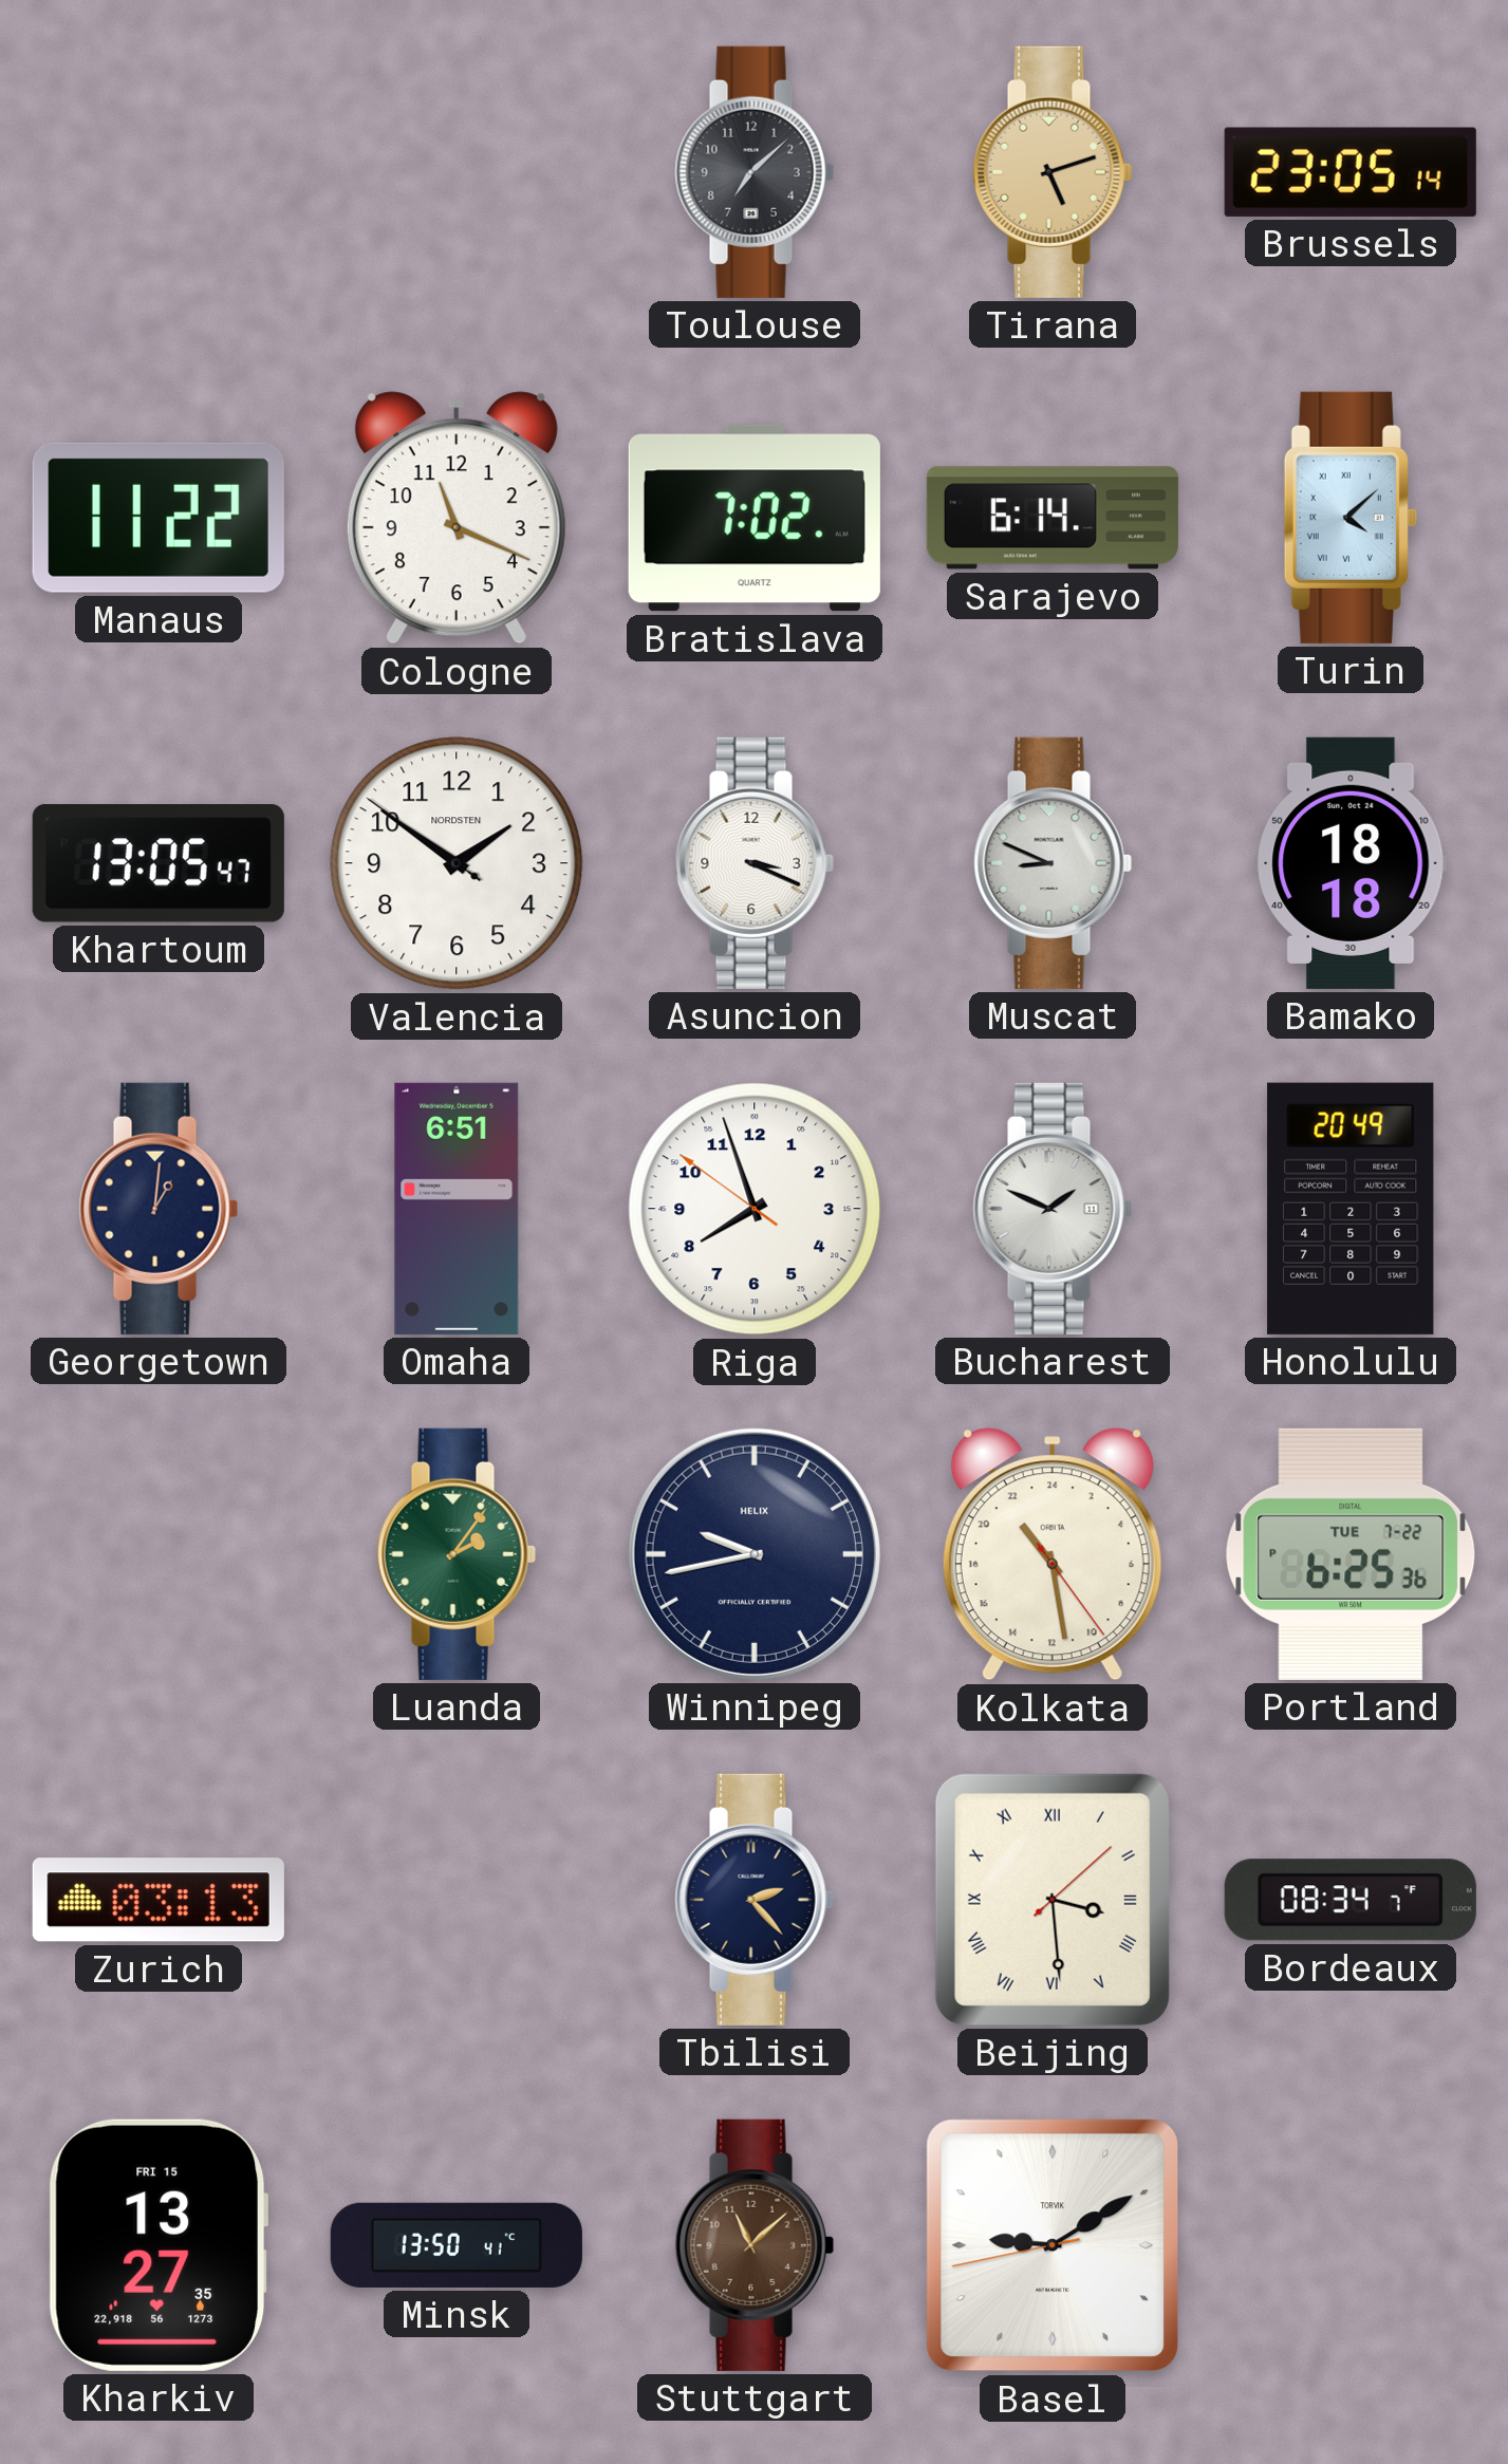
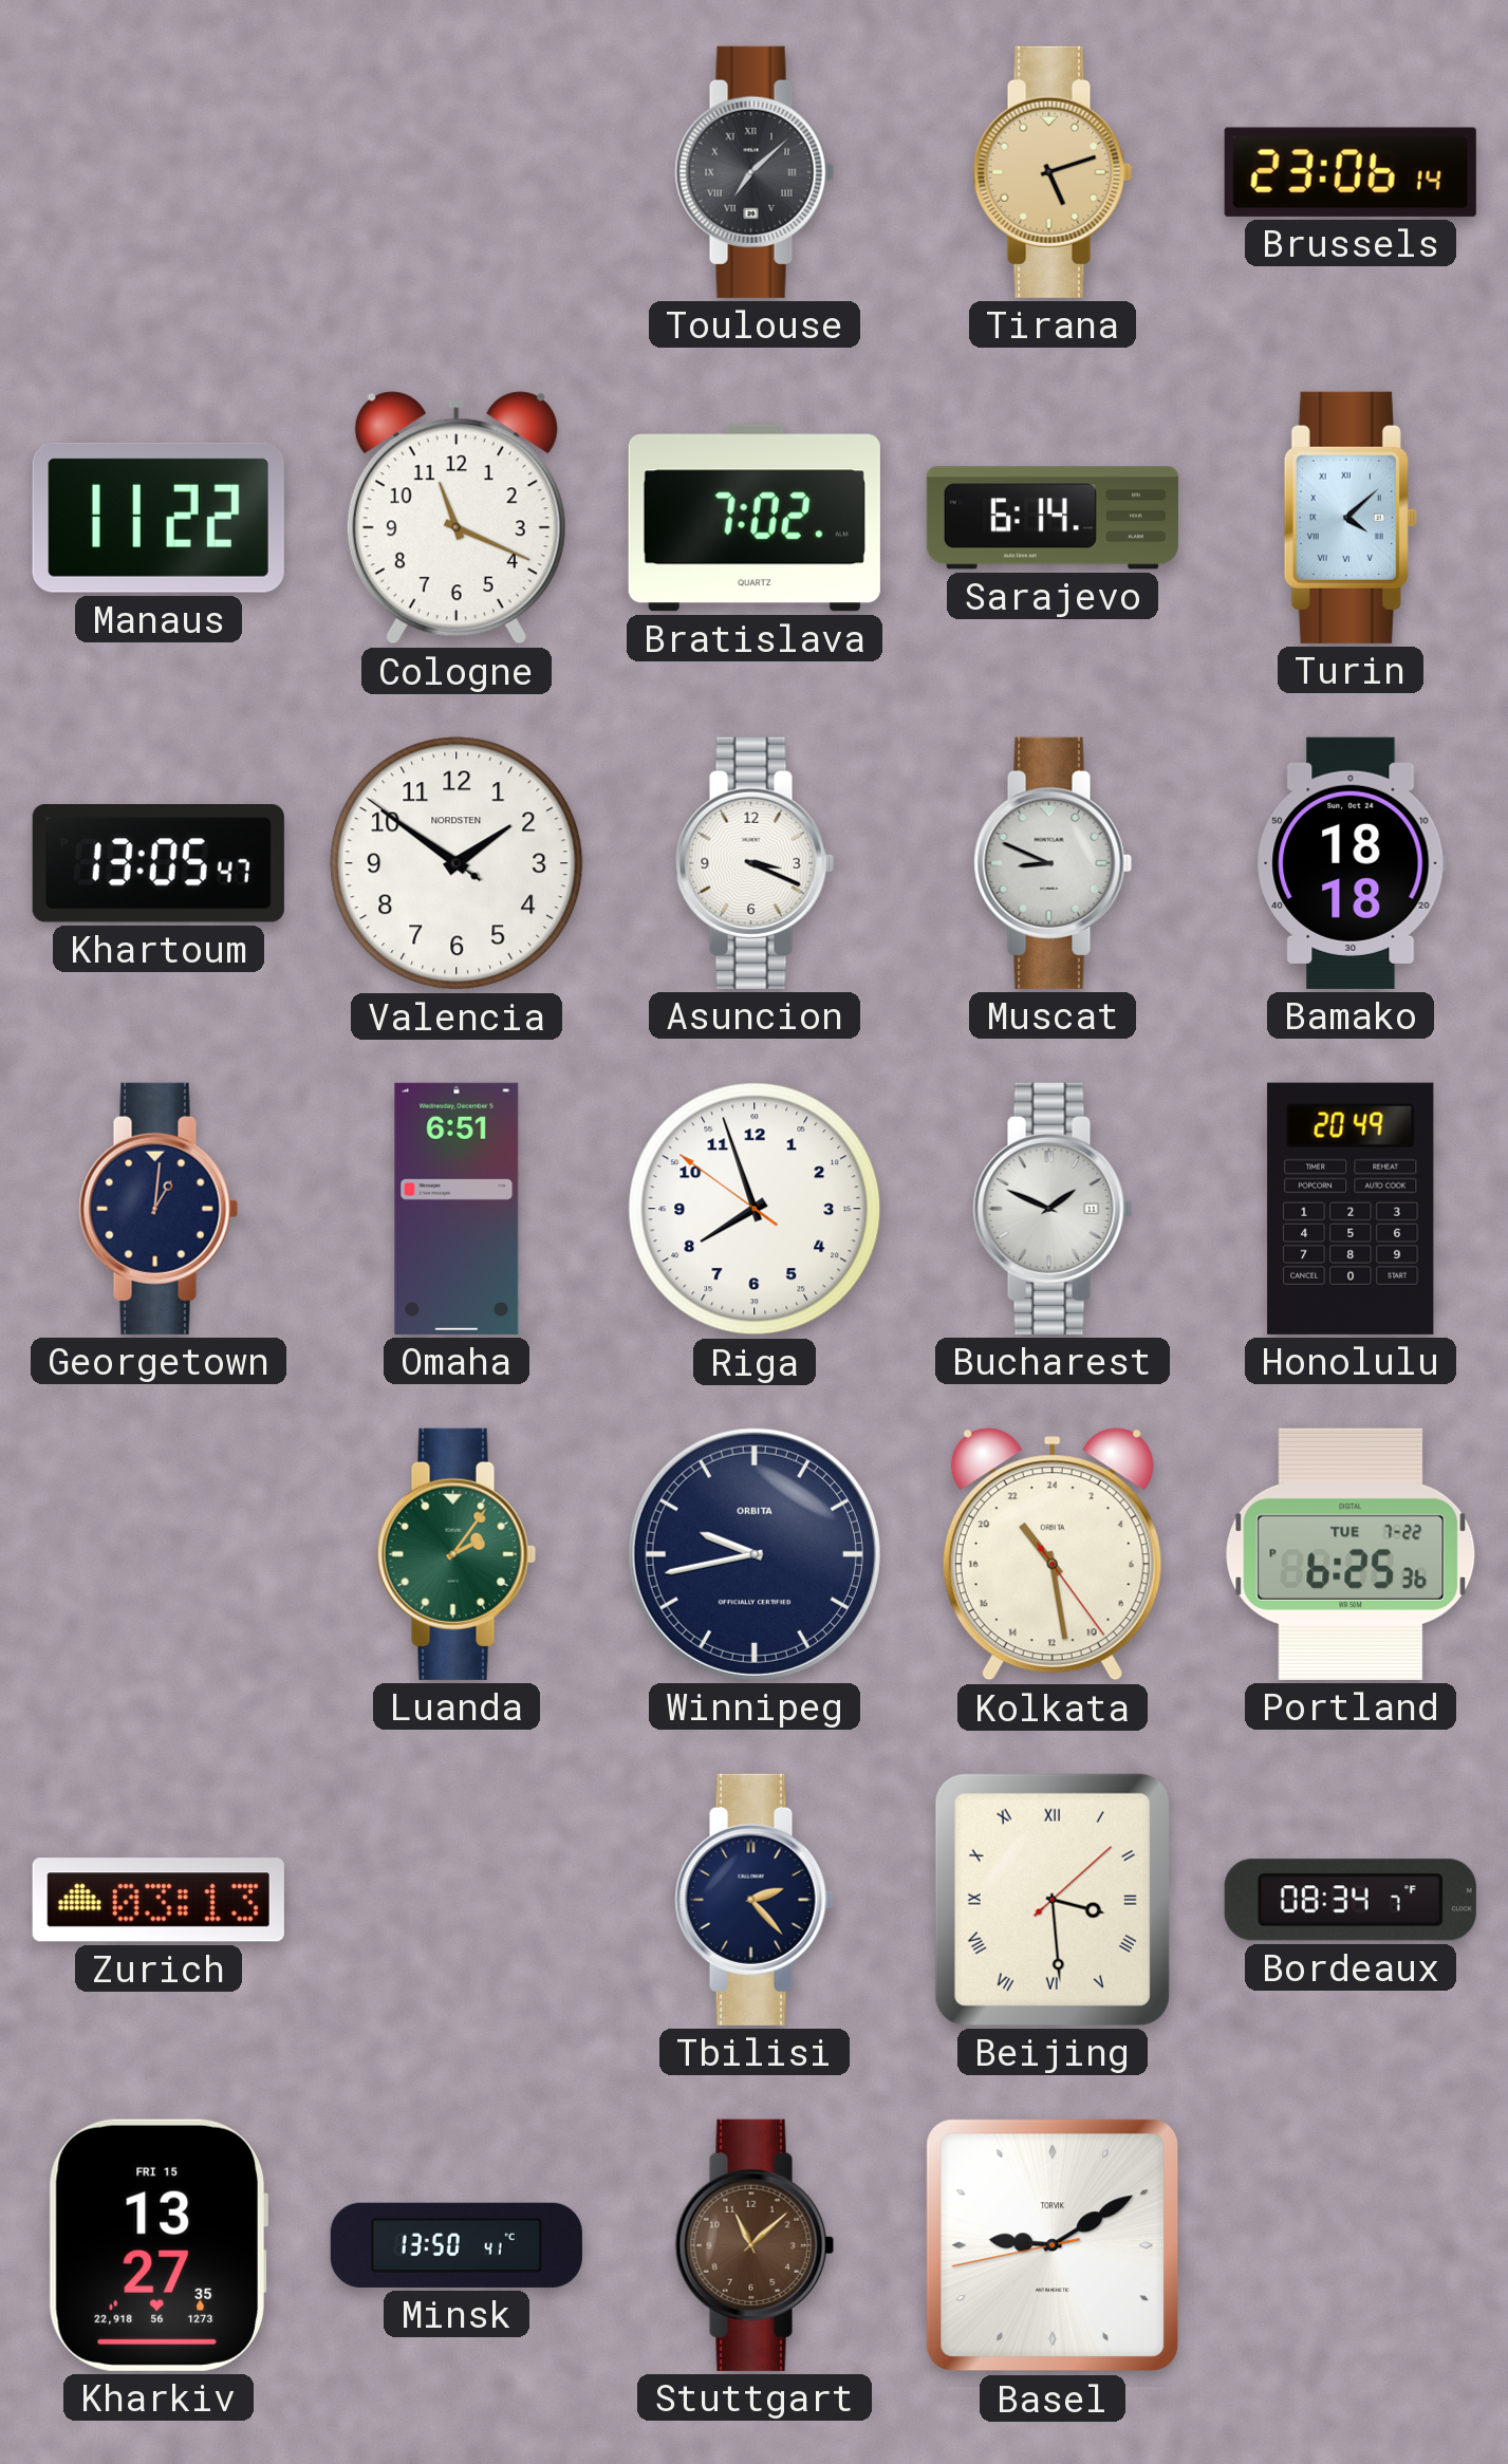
Toulouse numerals: Arabic -> Roman
Brussels: 23:05 -> 23:06
Winnipeg brand: HELIX -> ORBITA
